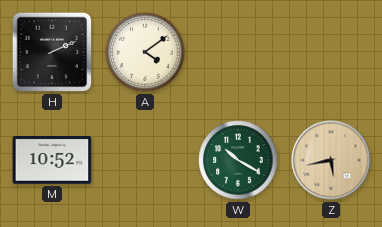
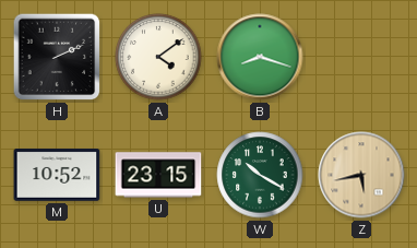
B: none -> 8:18
U: none -> 23:15
